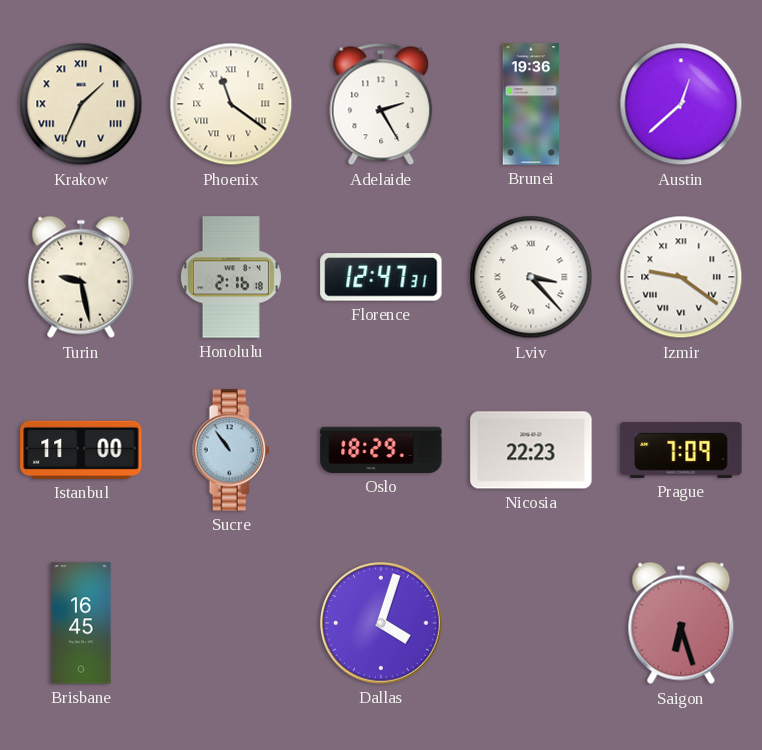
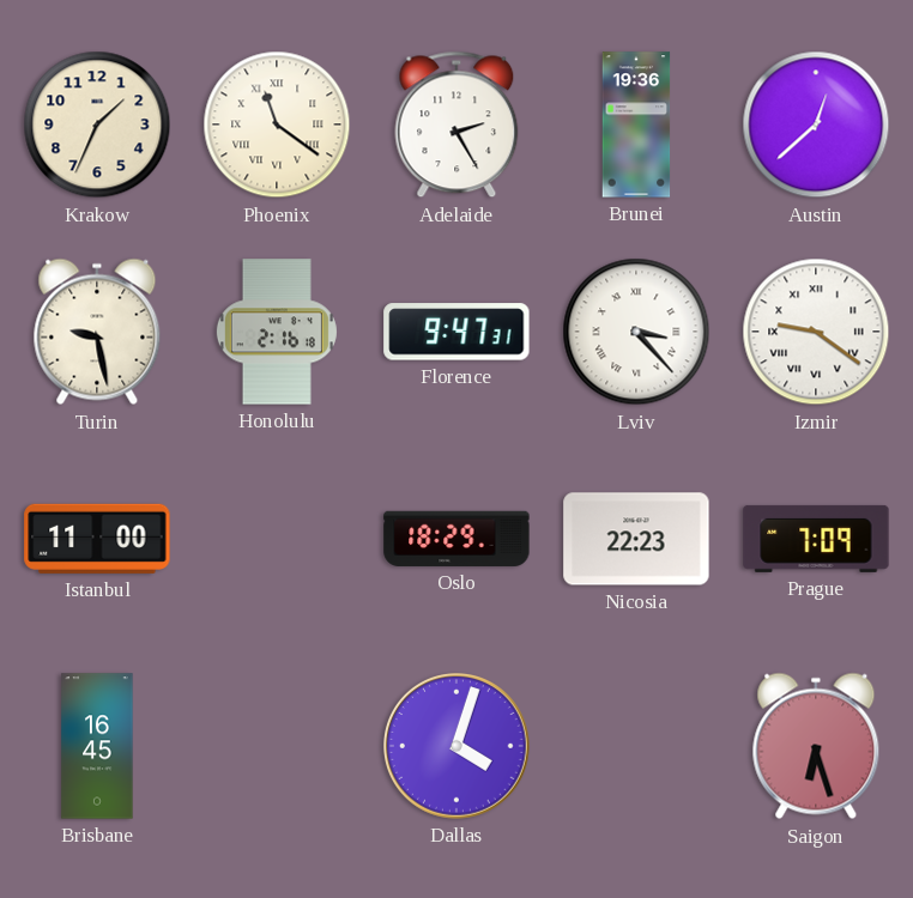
Krakow numerals: Roman -> Arabic
Florence: 12:47 -> 9:47
Sucre: 10:54 -> none
